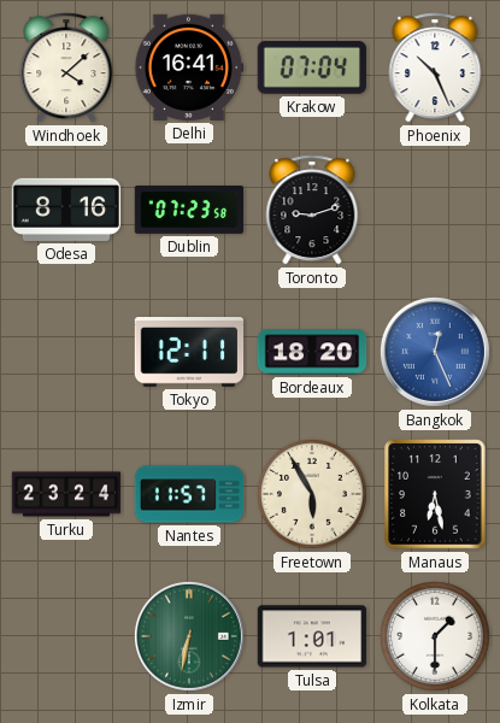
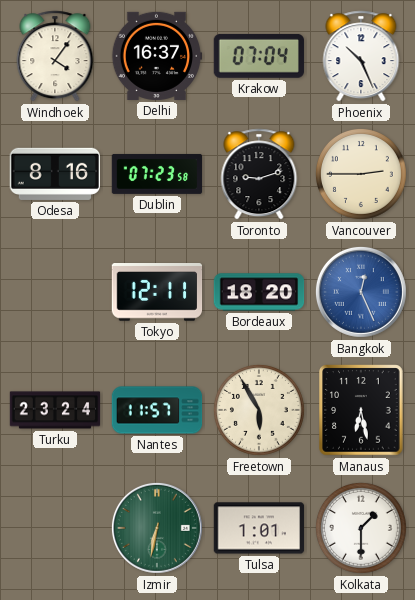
Windhoek: 4:08 -> 4:06
Delhi: 16:41 -> 16:37
Vancouver: none -> 2:45
